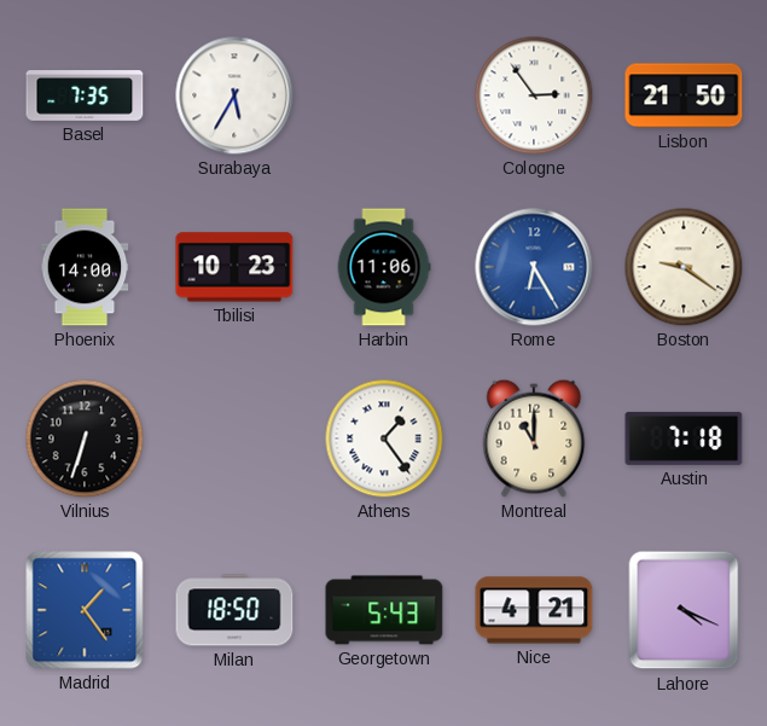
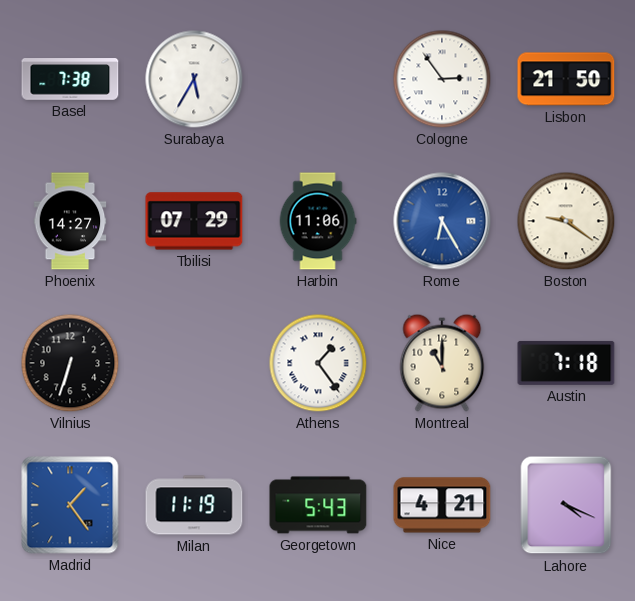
Basel: 7:35 -> 7:38
Phoenix: 14:00 -> 14:27
Tbilisi: 10:23 -> 07:29
Milan: 18:50 -> 11:19
